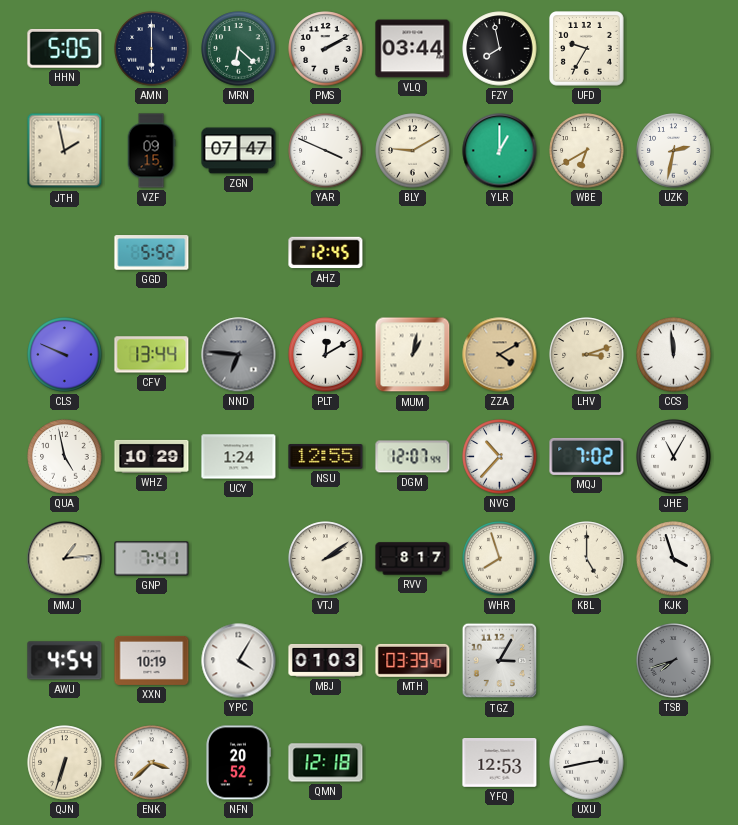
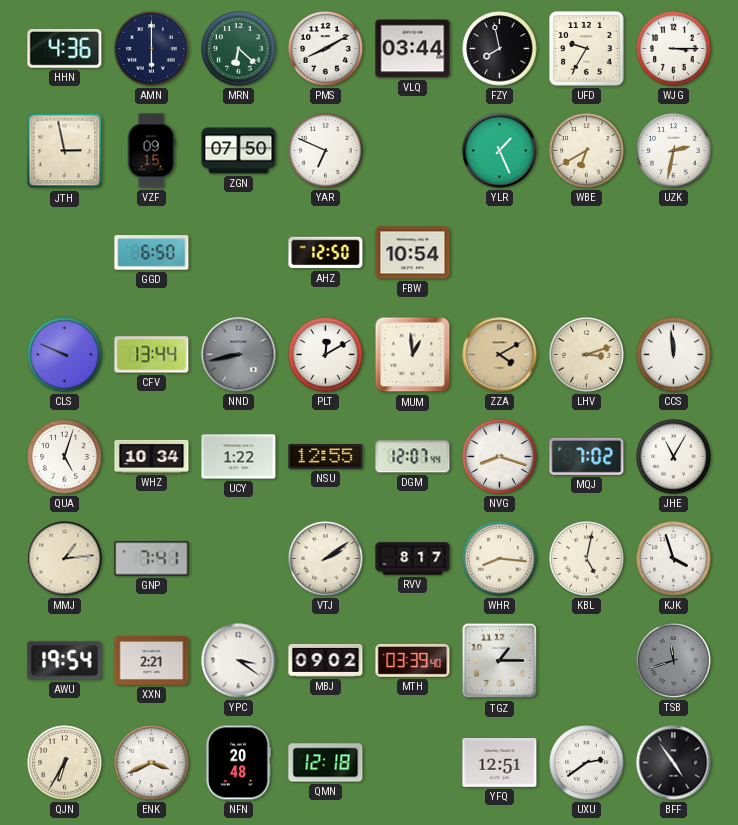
HHN: 5:05 -> 4:36
PMS: 2:10 -> 8:10
WJG: none -> 3:15
JTH: 1:58 -> 2:58
ZGN: 07:47 -> 07:50
YAR: 3:49 -> 6:49
BLY: 9:10 -> none
YLR: 1:00 -> 1:26
GGD: 5:52 -> 6:50
AHZ: 12:45 -> 12:50
FBW: none -> 10:54
NND: 6:46 -> 8:43
MUM: 1:02 -> 12:59
QUA: 4:58 -> 5:03
WHZ: 10:29 -> 10:34
UCY: 1:24 -> 1:22
NVG: 10:37 -> 8:18
WHR: 7:57 -> 8:16
KBL: 5:00 -> 5:02
AWU: 4:54 -> 19:54
XXN: 10:19 -> 2:21
YPC: 4:05 -> 3:21
MBJ: 01:03 -> 09:02
TGZ: 3:05 -> 1:15
TSB: 7:42 -> 11:42
QJN: 6:33 -> 6:35
ENK: 3:38 -> 3:41
NFN: 20:52 -> 20:48
YFQ: 12:53 -> 12:51
UXU: 2:43 -> 2:39
BFF: none -> 4:54
